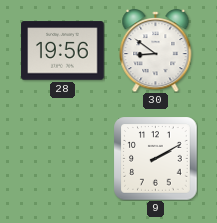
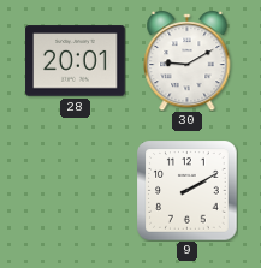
28: 19:56 -> 20:01
30: 8:51 -> 9:10
